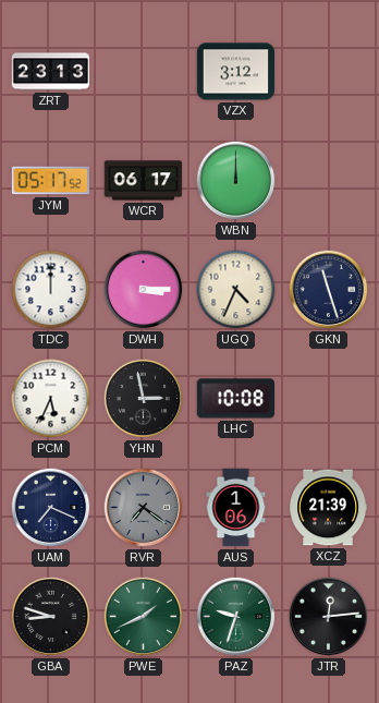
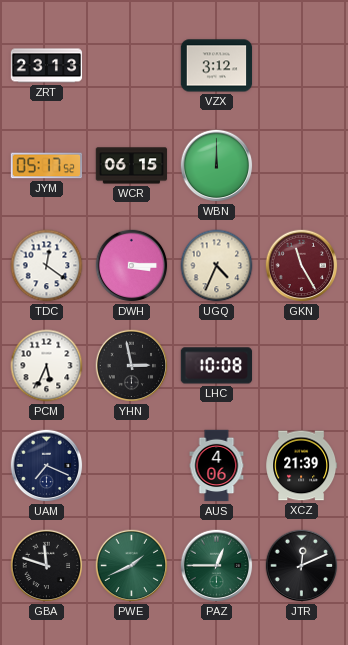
WCR: 06:17 -> 06:15
TDC: 12:00 -> 12:21
GKN: 11:27 -> 11:25
GKN dial: navy -> burgundy
RVR: 7:21 -> none
AUS: 1:06 -> 4:06
GBA: 8:48 -> 11:48
PAZ: 9:33 -> 12:45
JTR: 12:14 -> 12:11
